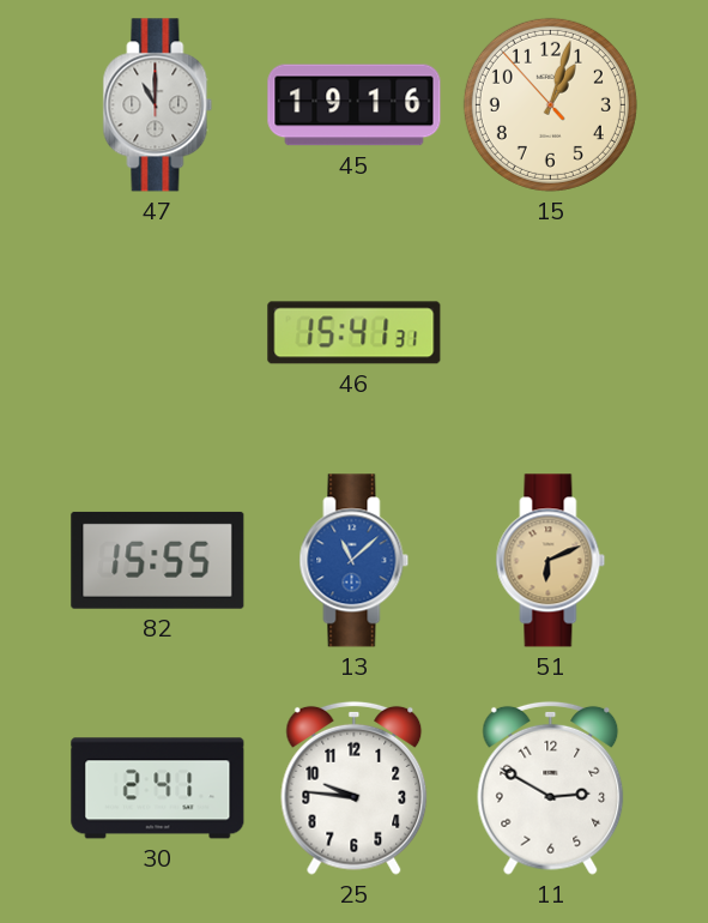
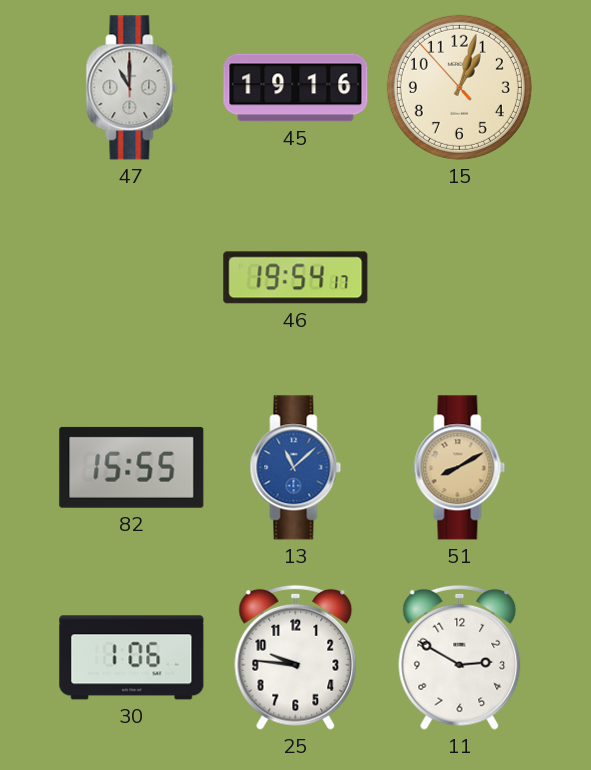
46: 15:41 -> 19:54
51: 6:11 -> 8:10
30: 2:41 -> 1:06
